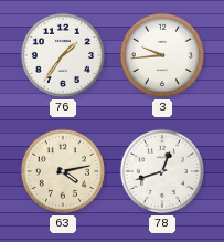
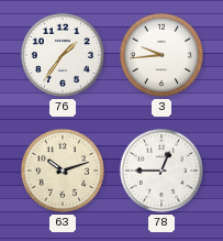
63: 4:13 -> 10:12
78: 12:42 -> 12:45
